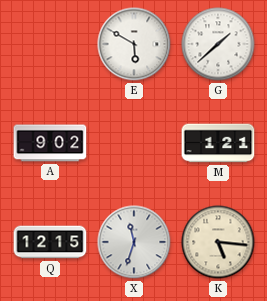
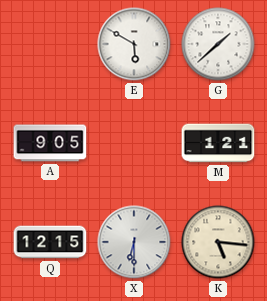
A: 9:02 -> 9:05
X: 11:33 -> 6:30
